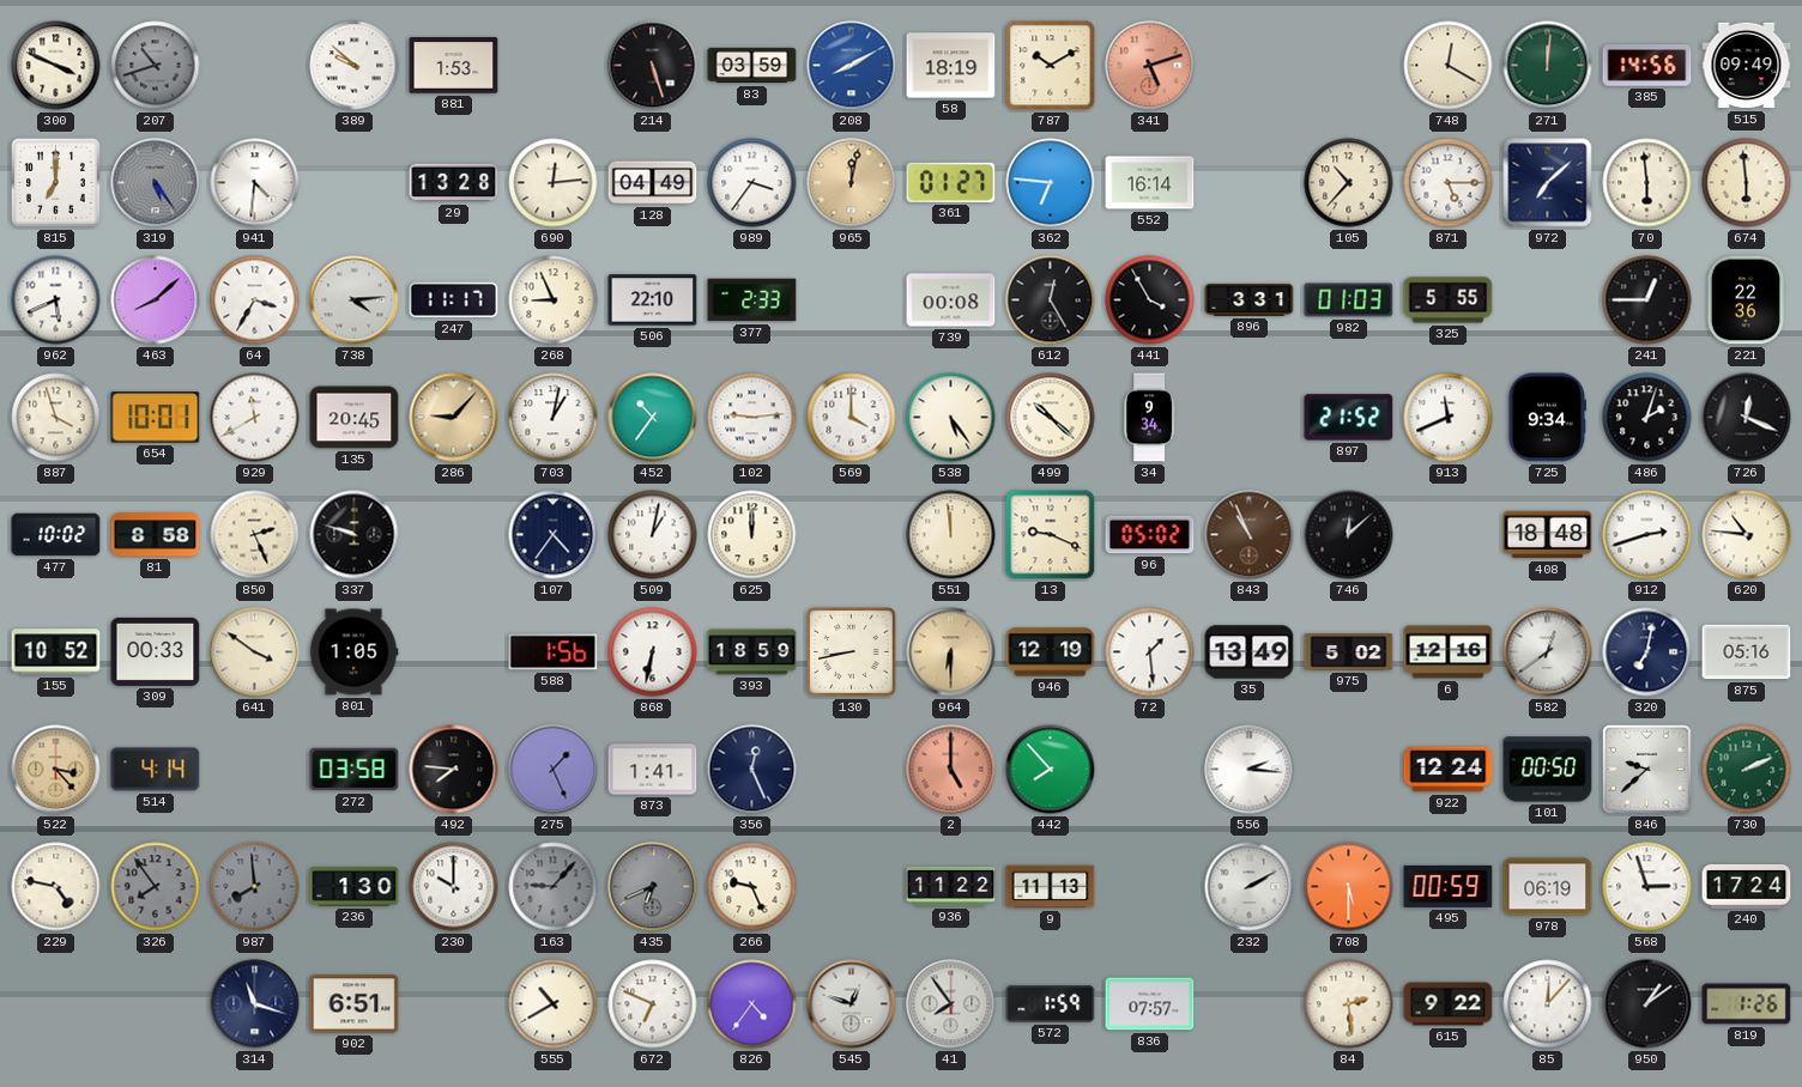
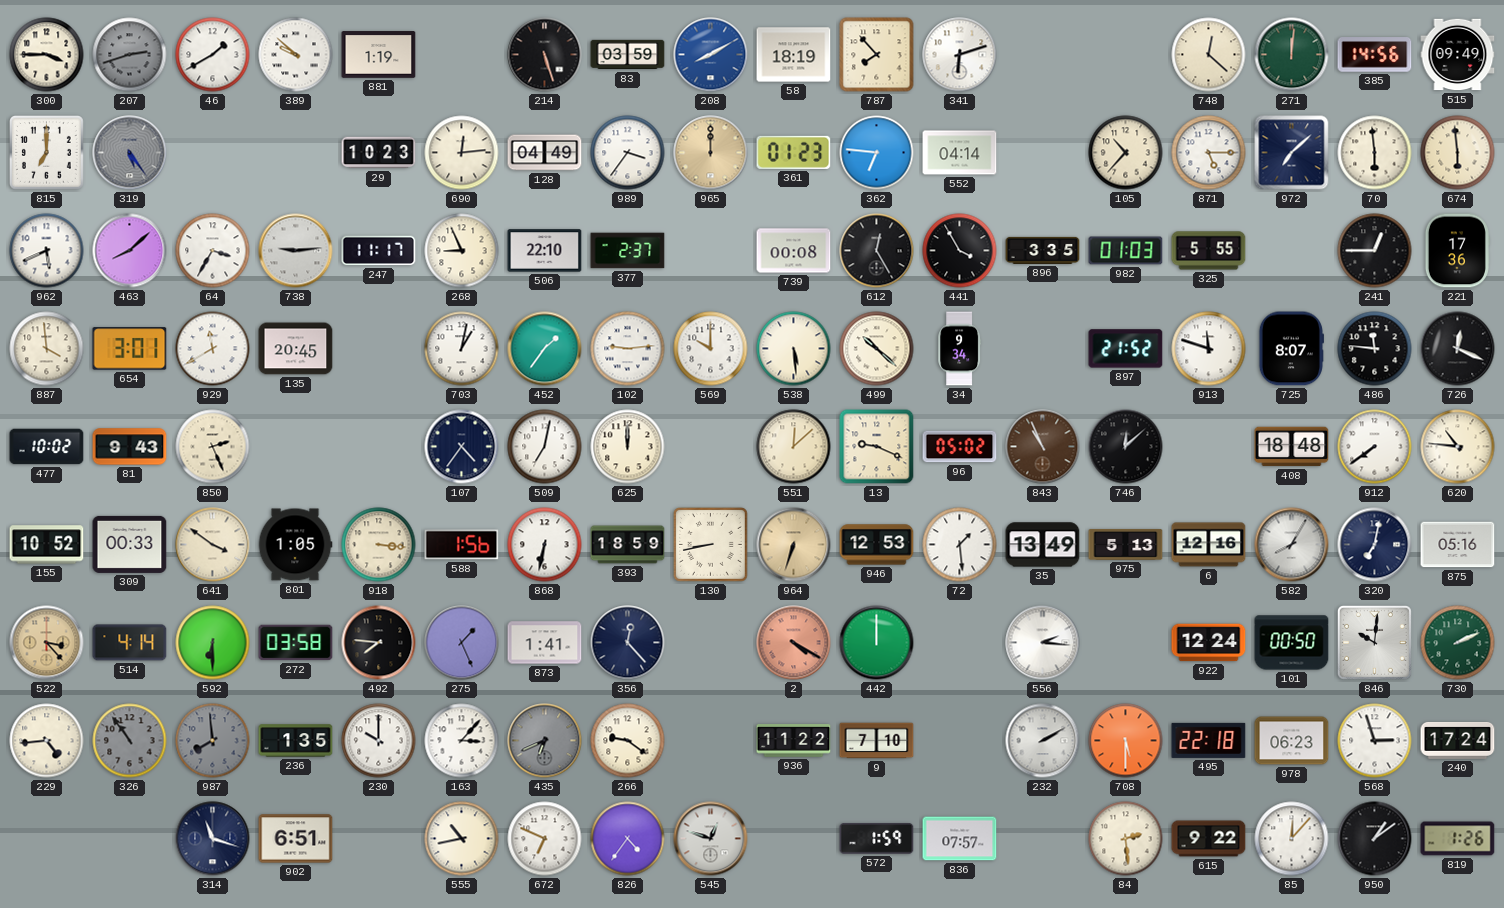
300: 3:49 -> 3:45
207: 10:42 -> 2:42
46: none -> 1:40
881: 1:53 -> 1:19
787: 10:10 -> 7:53
341: 5:12 -> 6:12
341 dial: salmon -> white
748: 12:20 -> 12:22
941: 4:31 -> none
29: 13:28 -> 10:23
965: 12:02 -> 12:00
361: 01:27 -> 01:23
552: 16:14 -> 04:14
738: 4:14 -> 9:14
377: 2:33 -> 2:37
896: 3:31 -> 3:35
221: 22:36 -> 17:36
887: 3:57 -> 3:59
654: 10:01 -> 3:01
286: 9:07 -> none
452: 10:36 -> 1:36
569: 4:00 -> 10:00
538: 5:24 -> 5:29
913: 11:41 -> 11:48
725: 9:34 -> 8:07
486: 2:03 -> 11:46
81: 8:58 -> 9:43
337: 9:48 -> none
509: 1:02 -> 7:02
551: 11:59 -> 12:08
912: 2:42 -> 7:39
918: none -> 3:16
964: 6:30 -> 6:33
946: 12:19 -> 12:53
975: 5:02 -> 5:13
582: 12:39 -> 8:05
592: none -> 6:30
356: 12:26 -> 12:23
2: 5:00 -> 4:20
442: 7:53 -> 12:00
846: 9:38 -> 10:01
229: 4:47 -> 4:44
326: 7:54 -> 10:54
236: 1:30 -> 1:35
163: 9:07 -> 3:07
163 dial: grey -> white
266: 9:26 -> 9:21
9: 11:13 -> 7:10
495: 00:59 -> 22:18
978: 06:19 -> 06:23
555: 10:40 -> 10:43
41: 7:54 -> none
